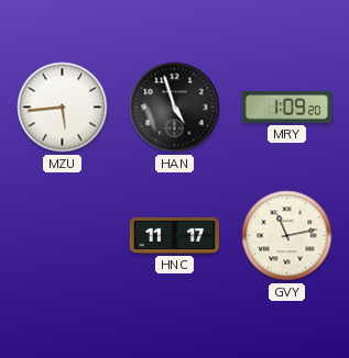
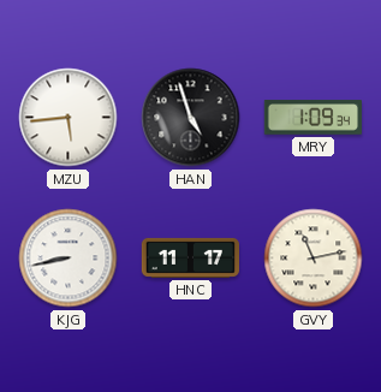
MRY: 1:09:20 -> 1:09:34
KJG: none -> 8:43
